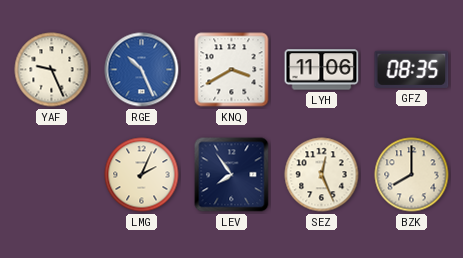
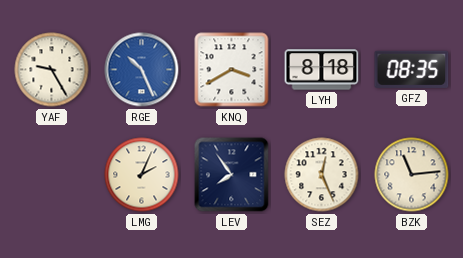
YAF: 9:26 -> 9:25
LYH: 11:06 -> 8:18
BZK: 8:00 -> 11:14
